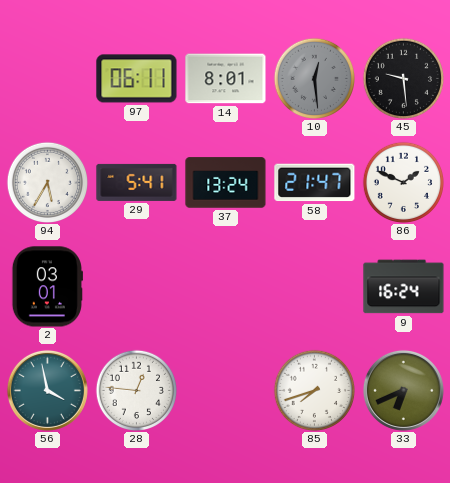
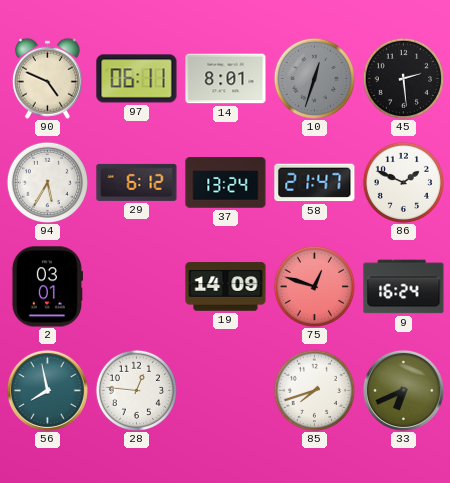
90: none -> 4:49
10: 12:29 -> 12:33
45: 9:29 -> 2:29
29: 5:41 -> 6:12
19: none -> 14:09
75: none -> 12:48
56: 3:58 -> 7:58
